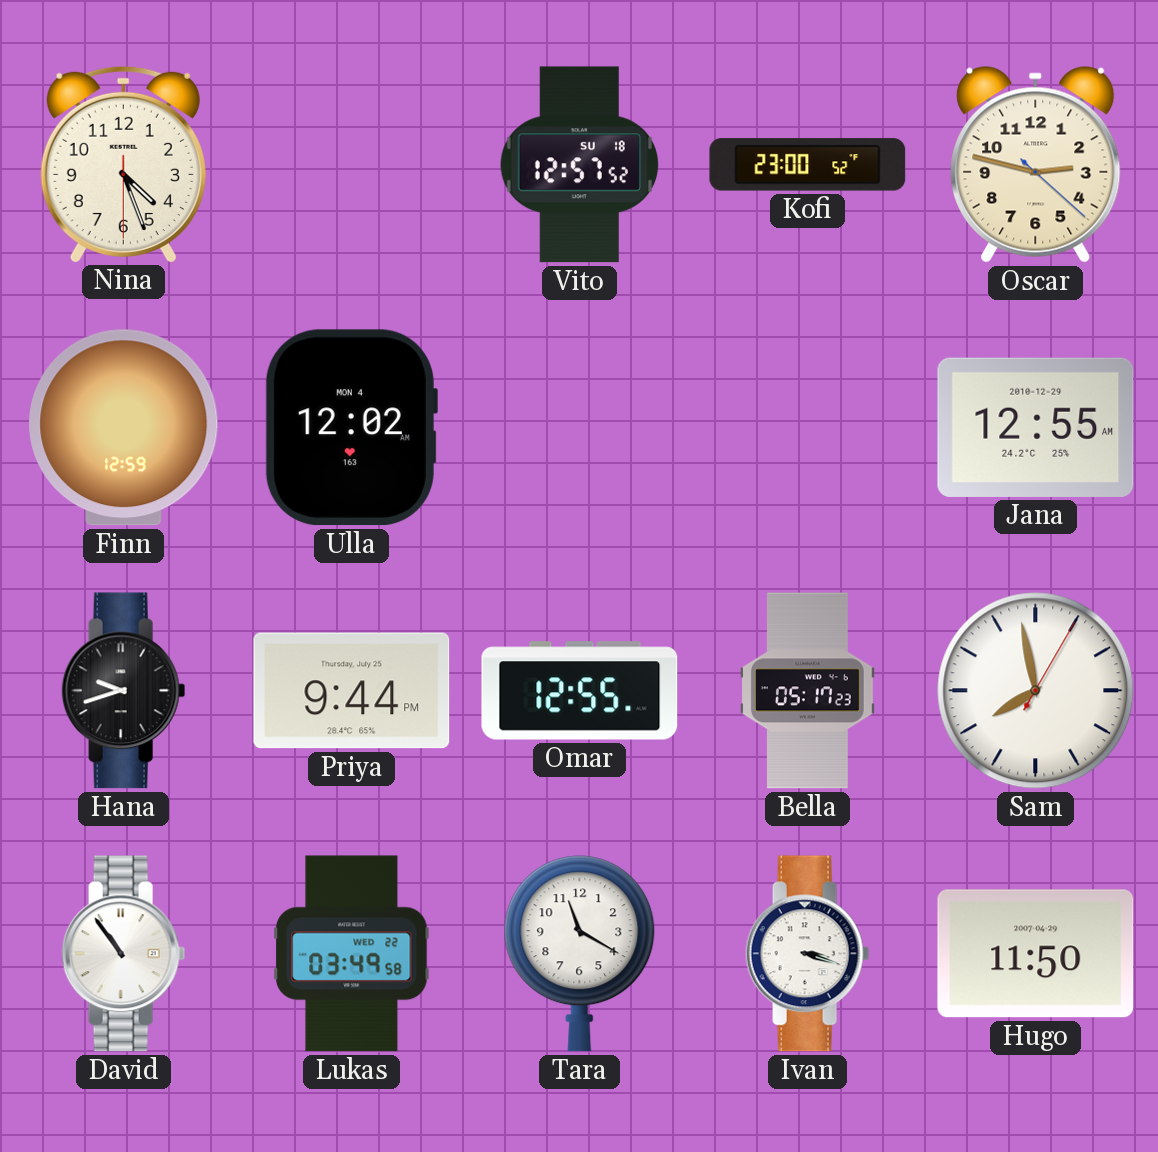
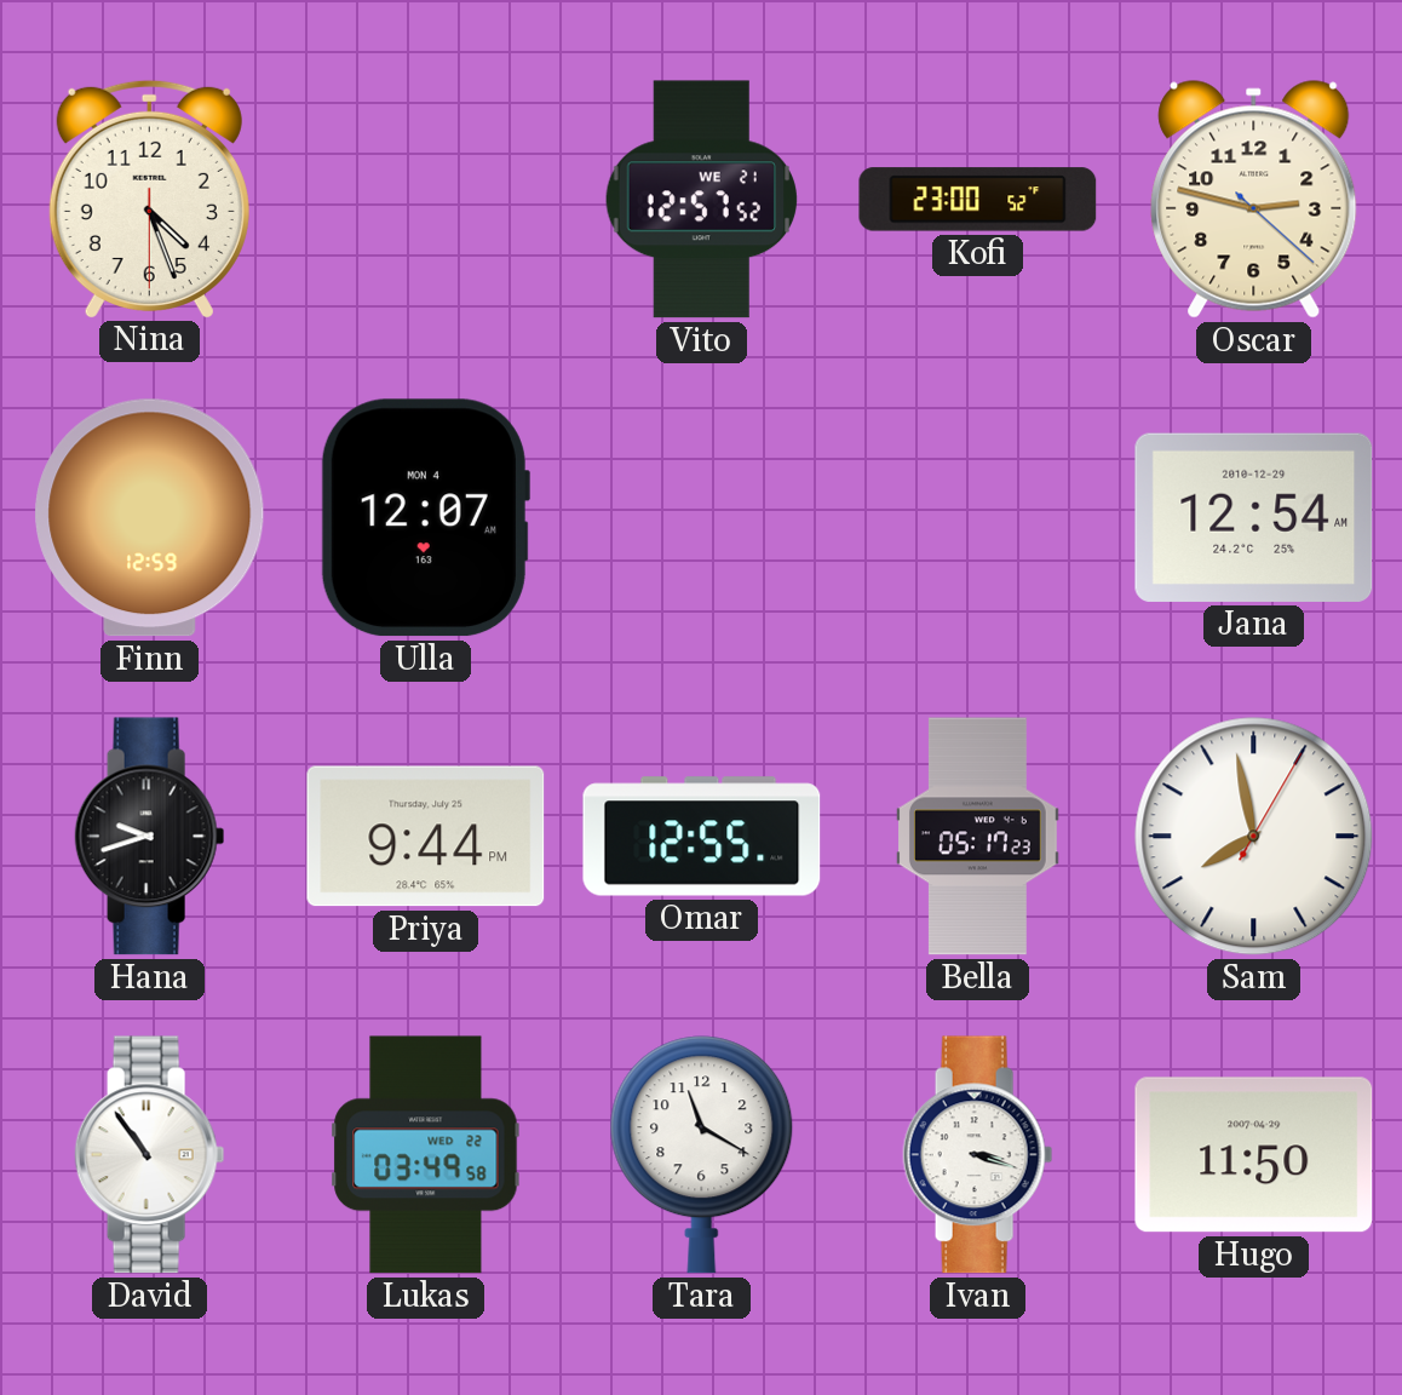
Vito date: SU 18 -> WE 21
Ulla: 12:02 -> 12:07
Jana: 12:55 -> 12:54
